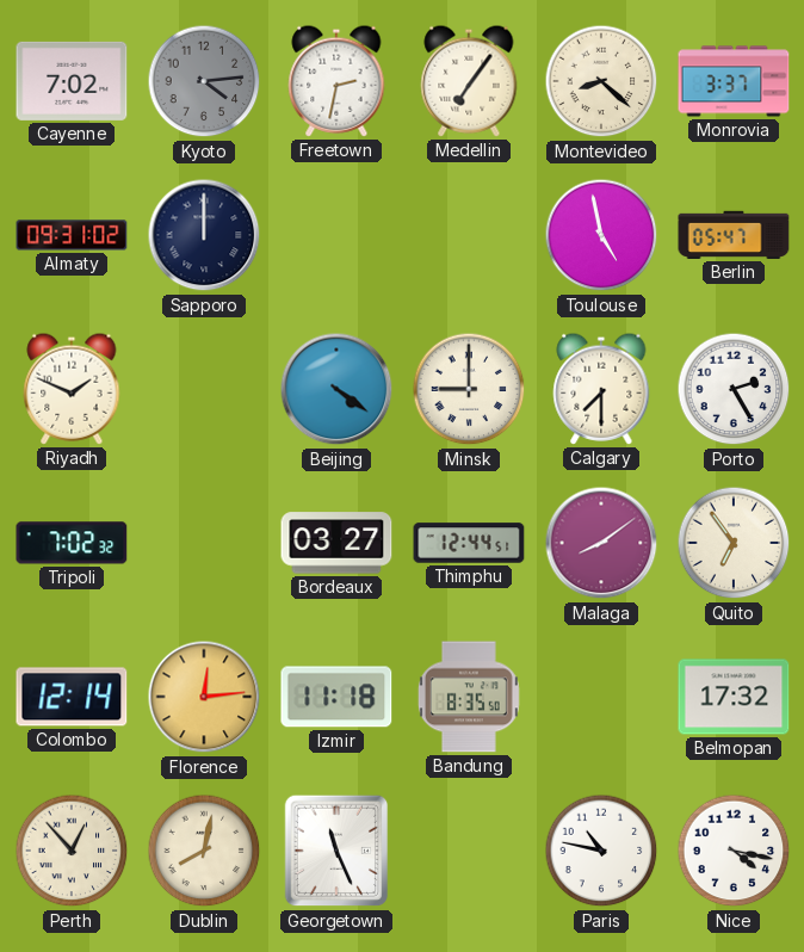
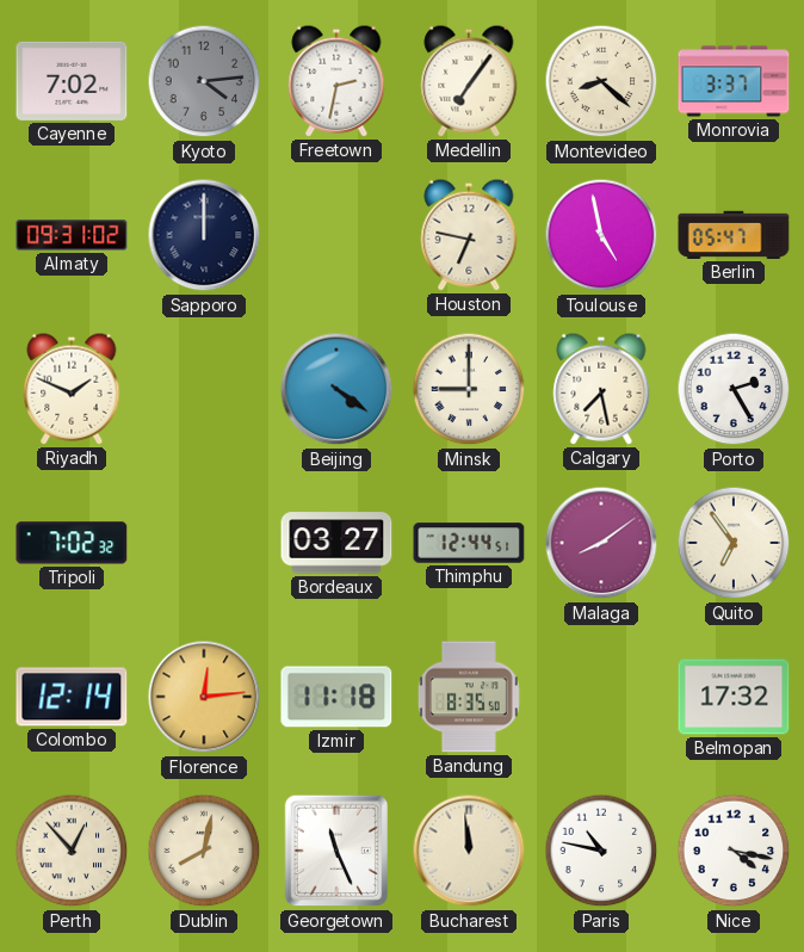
Houston: none -> 6:47
Calgary: 7:30 -> 7:28
Bucharest: none -> 11:59
